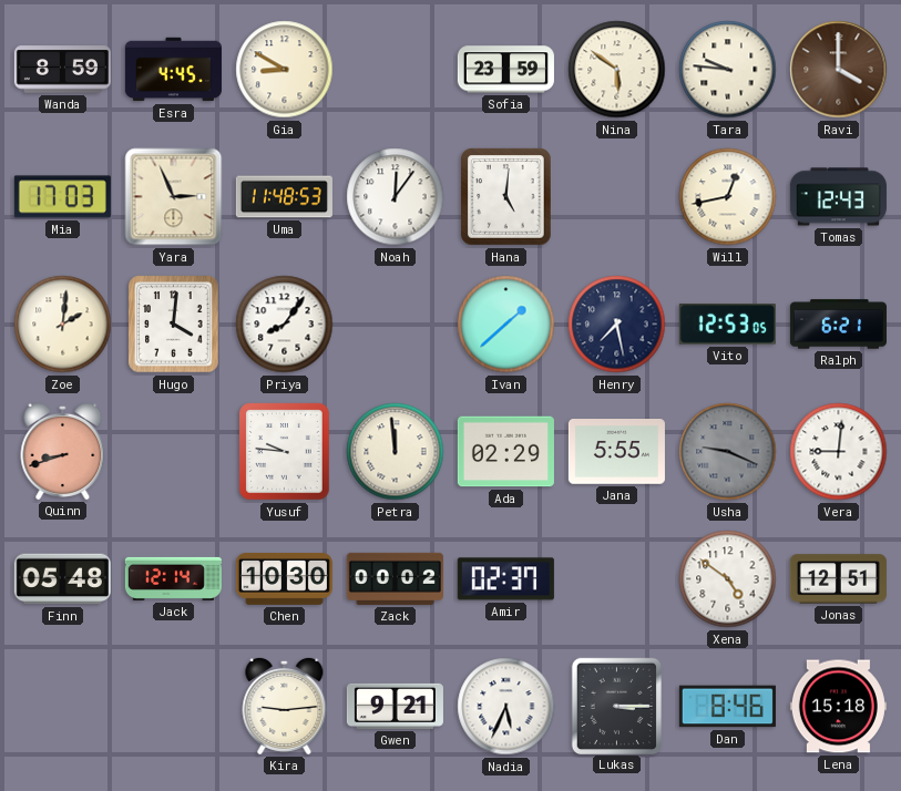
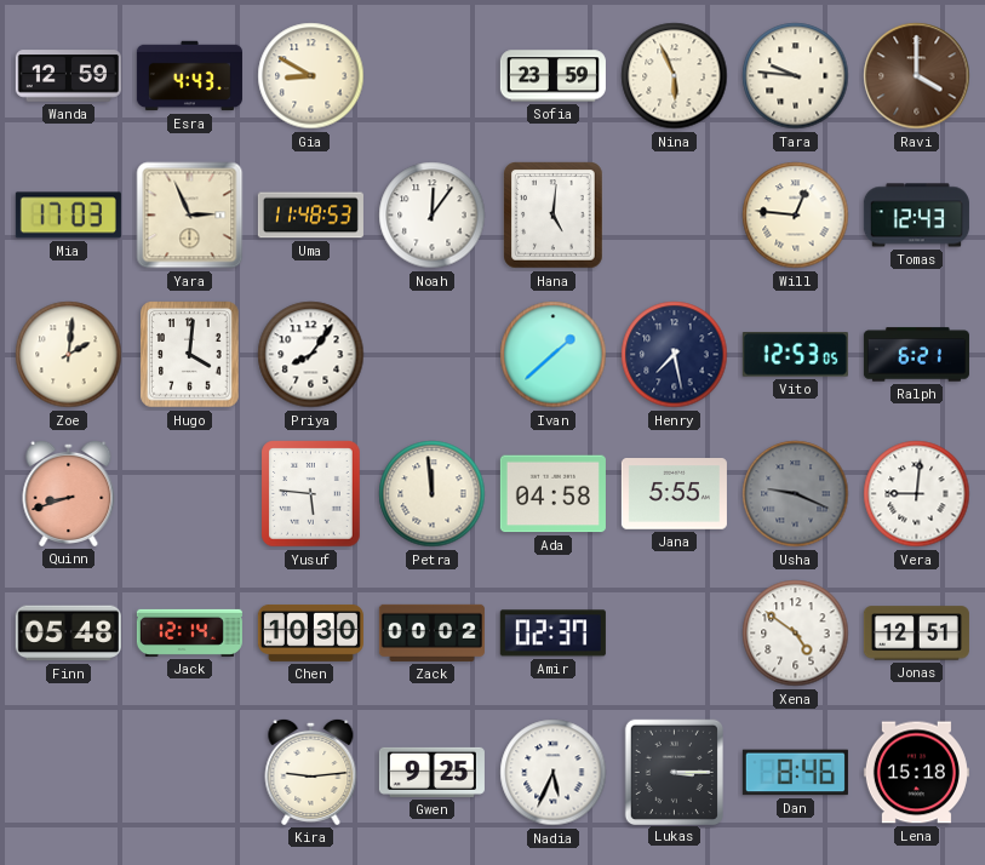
Wanda: 8:59 -> 12:59
Esra: 4:45 -> 4:43
Nina: 5:51 -> 5:56
Will: 12:43 -> 12:46
Yusuf: 9:46 -> 5:46
Ada: 02:29 -> 04:58
Gwen: 9:21 -> 9:25
